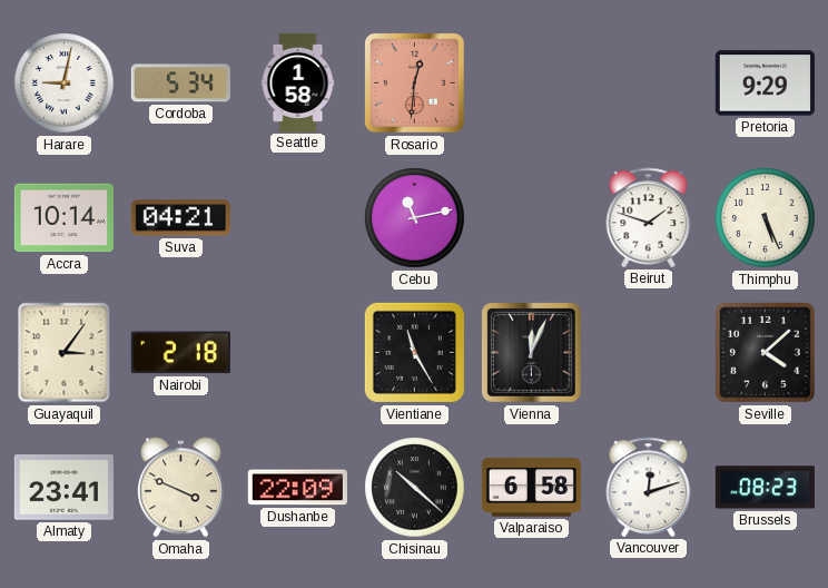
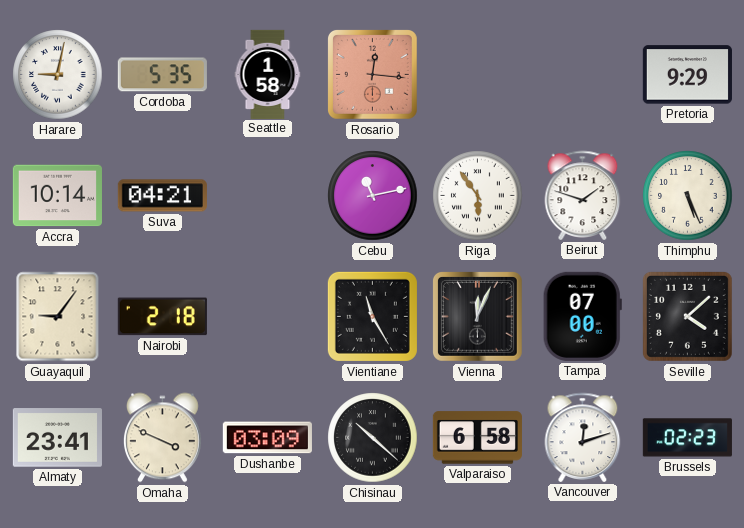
Cordoba: 5:34 -> 5:35
Rosario: 12:31 -> 12:16
Riga: none -> 5:54
Guayaquil: 3:06 -> 9:06
Tampa: none -> 07:00
Dushanbe: 22:09 -> 03:09
Brussels: 08:23 -> 02:23
